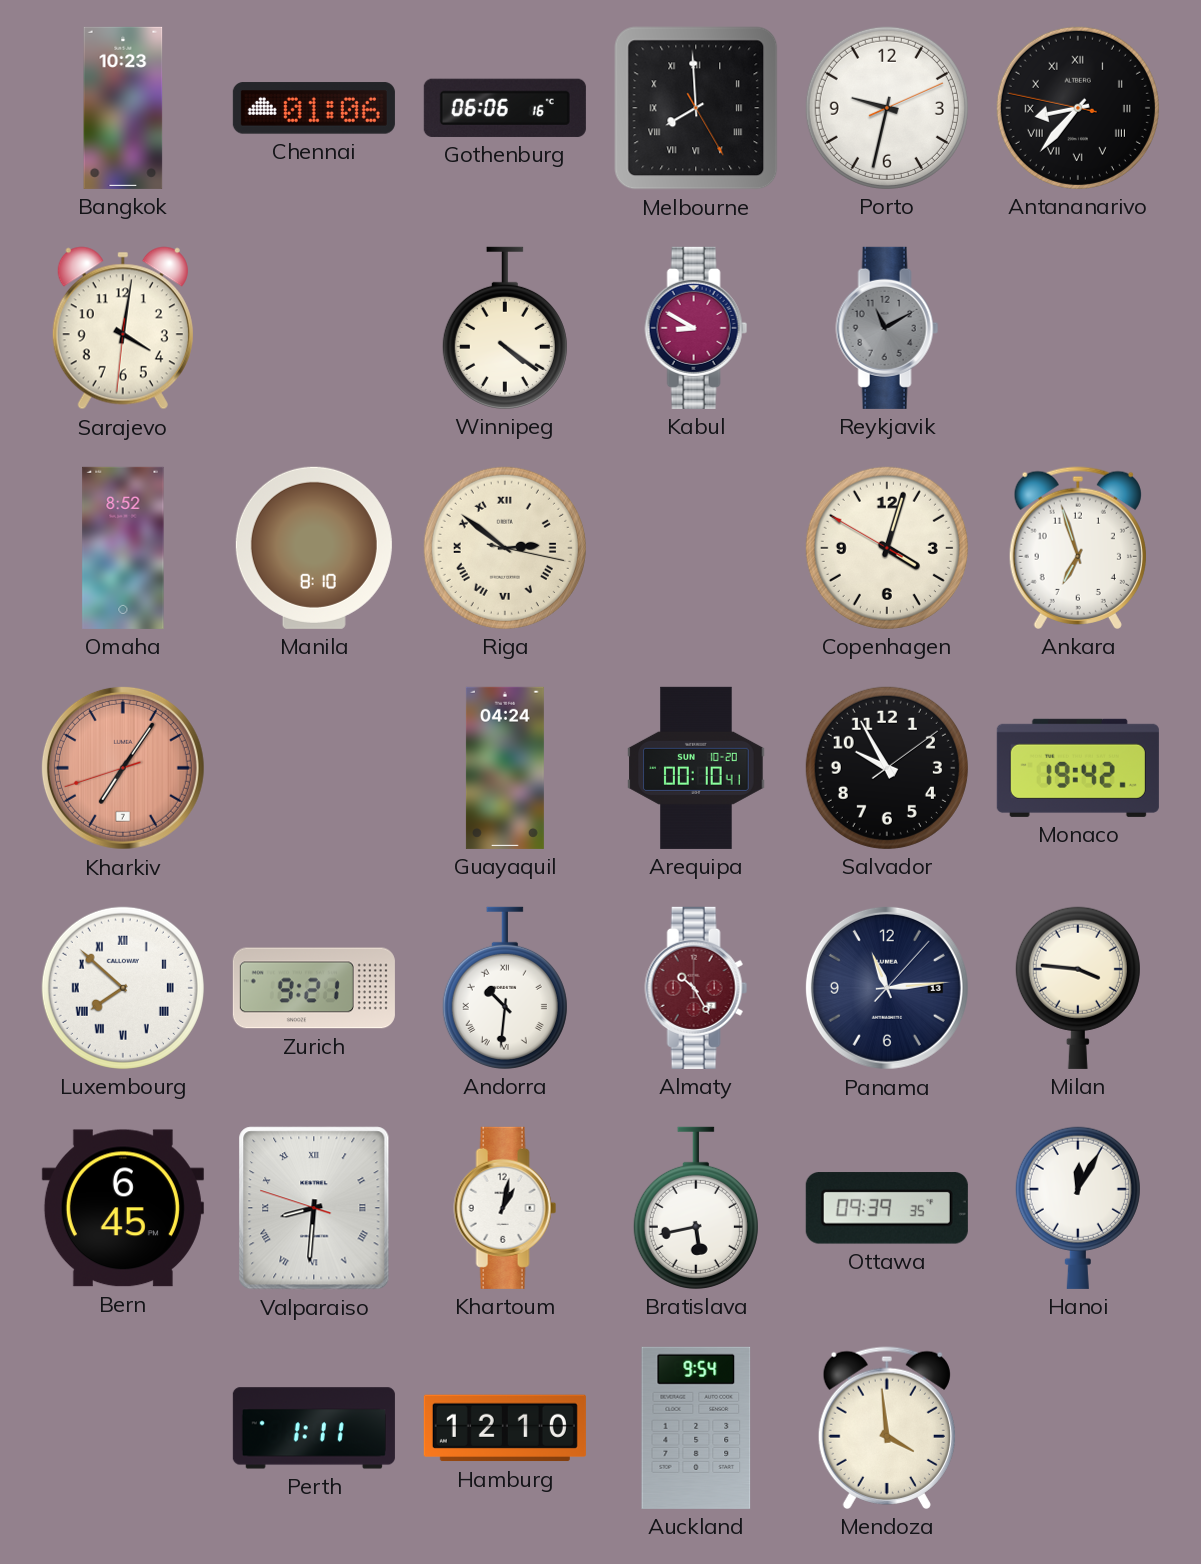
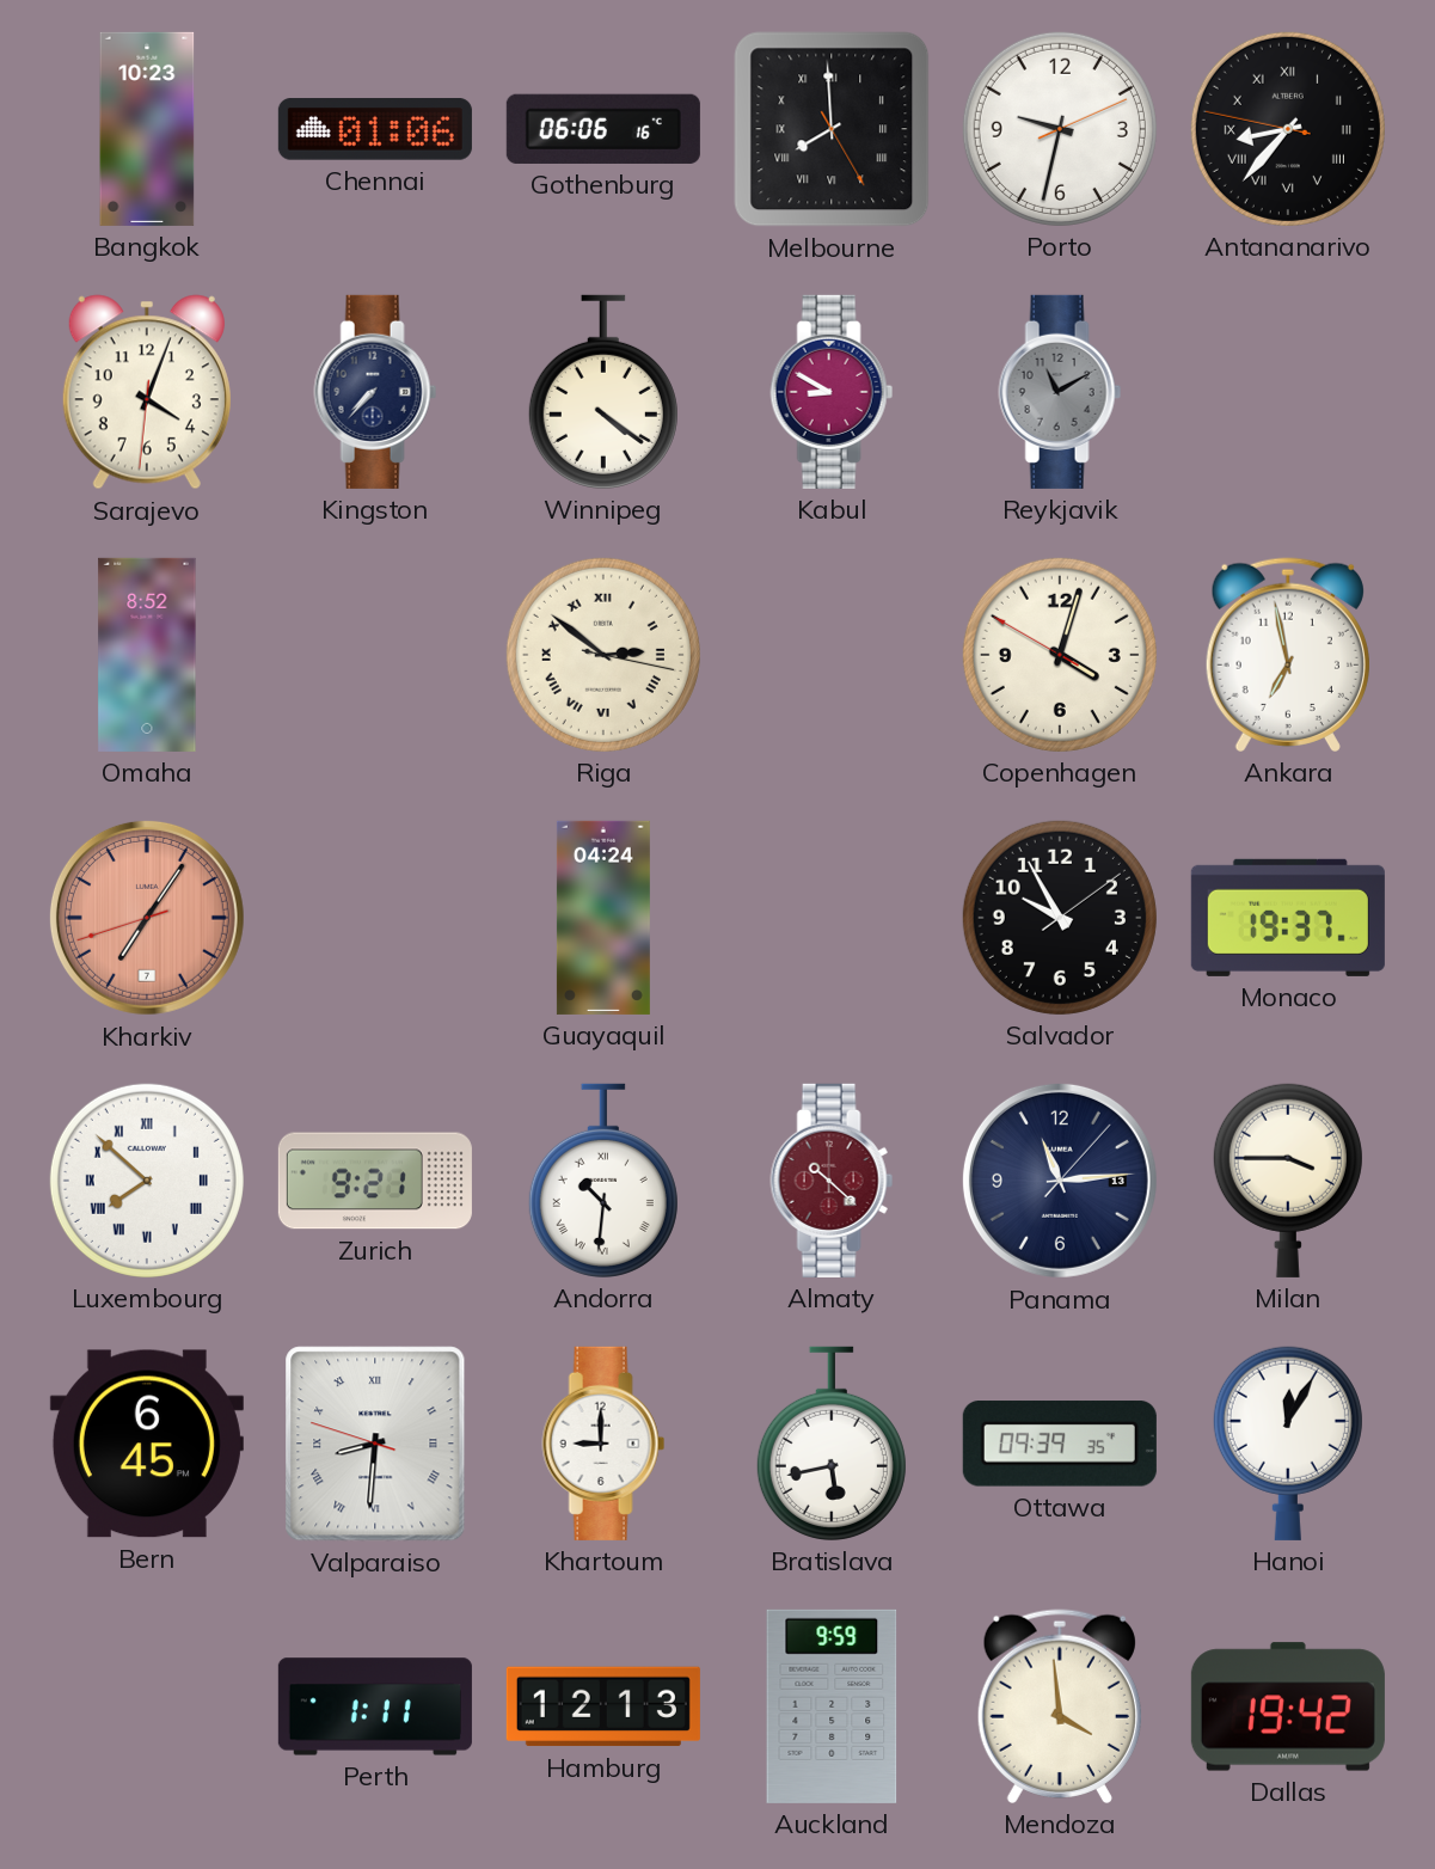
Sarajevo: 4:01 -> 4:03
Kingston: none -> 7:37
Manila: 8:10 -> none
Ankara: 6:57 -> 6:58
Arequipa: 00:10 -> none
Monaco: 19:42 -> 19:37
Almaty: 10:25 -> 10:22
Milan: 3:46 -> 3:45
Khartoum: 1:02 -> 9:00
Hamburg: 12:10 -> 12:13
Auckland: 9:54 -> 9:59
Dallas: none -> 19:42
